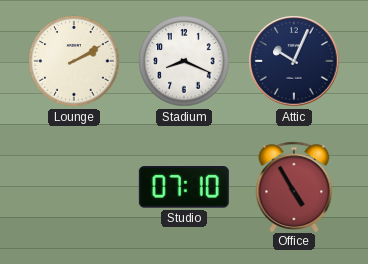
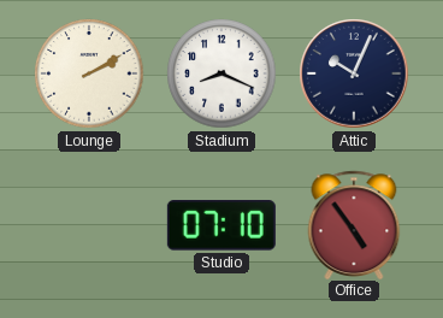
Office: 4:55 -> 4:54
